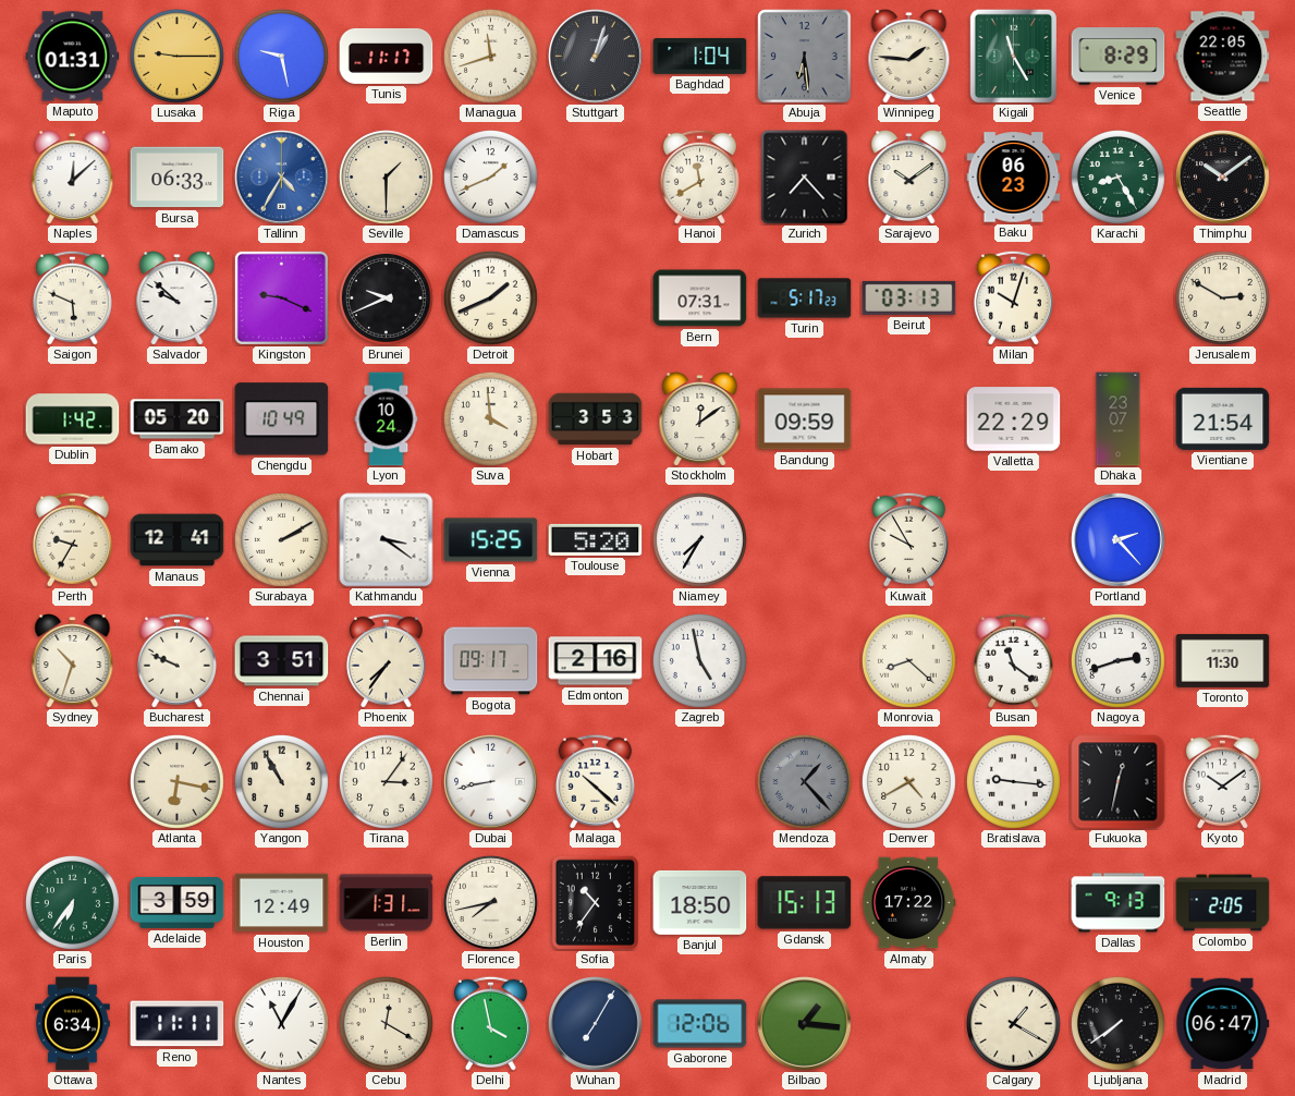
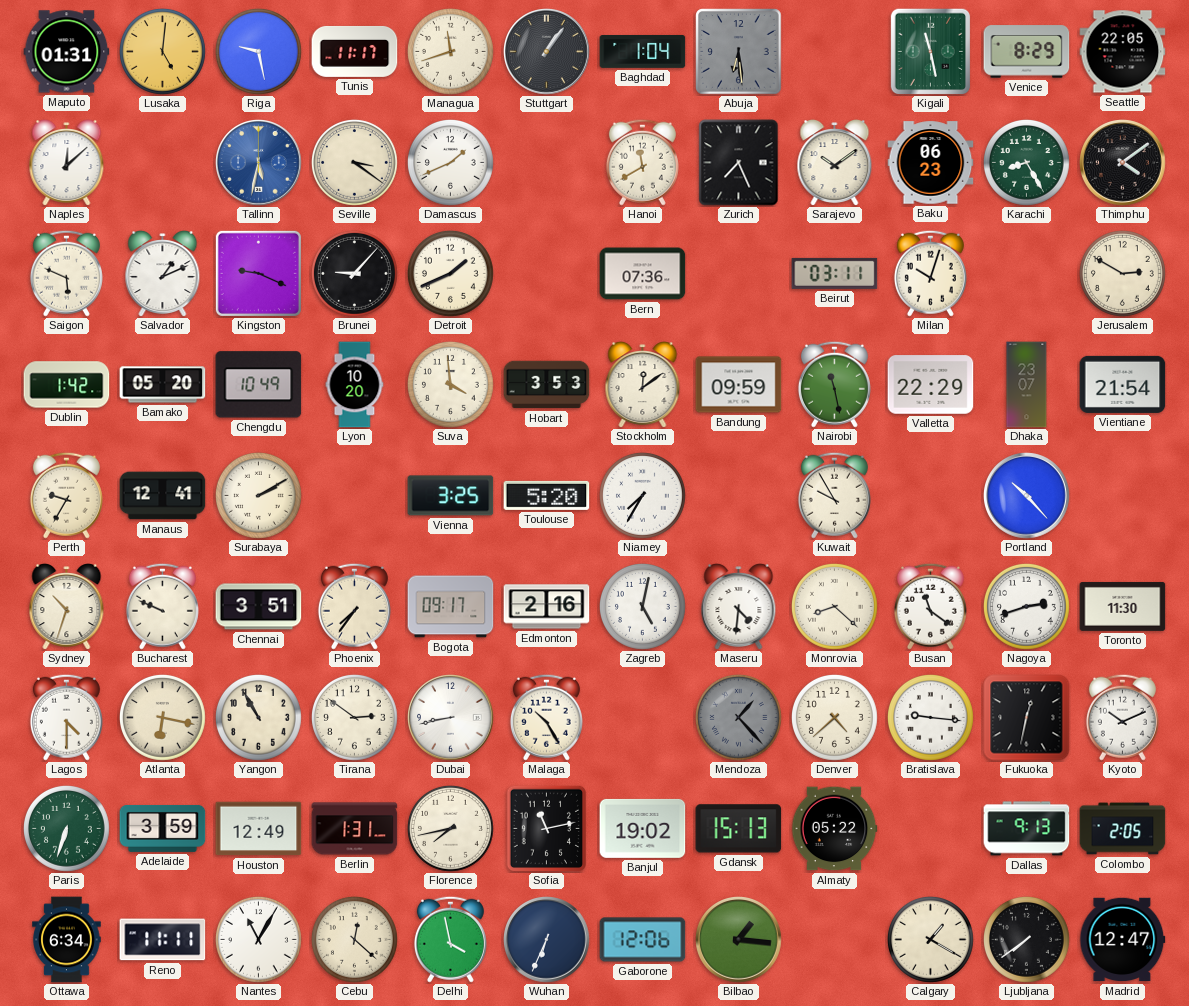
Lusaka: 9:15 -> 5:01
Stuttgart: 1:03 -> 1:06
Winnipeg: 1:46 -> none
Kigali: 11:25 -> 11:28
Bursa: 06:33 -> none
Tallinn: 4:35 -> 5:32
Seville: 1:30 -> 3:21
Zurich: 7:23 -> 7:26
Thimphu: 10:09 -> 4:09
Salvador: 9:52 -> 1:11
Brunei: 9:41 -> 9:07
Bern: 07:31 -> 07:36
Turin: 5:17 -> none
Beirut: 03:13 -> 03:11
Lyon: 10:24 -> 10:20
Nairobi: none -> 11:28
Kathmandu: 3:21 -> none
Vienna: 15:25 -> 3:25
Portland: 2:23 -> 10:23
Zagreb: 4:58 -> 5:02
Maseru: none -> 4:31
Lagos: none -> 4:30
Tirana: 3:06 -> 2:51
Malaga: 10:22 -> 10:25
Denver: 4:40 -> 4:38
Kyoto: 10:09 -> 10:11
Paris: 6:36 -> 6:33
Sofia: 10:36 -> 11:13
Banjul: 18:50 -> 19:02
Almaty: 17:22 -> 05:22
Cebu: 12:20 -> 12:22
Wuhan: 7:05 -> 6:34
Madrid: 06:47 -> 12:47
